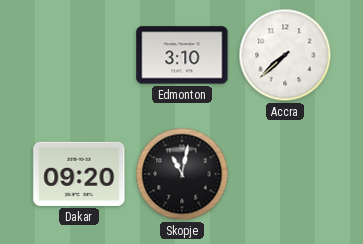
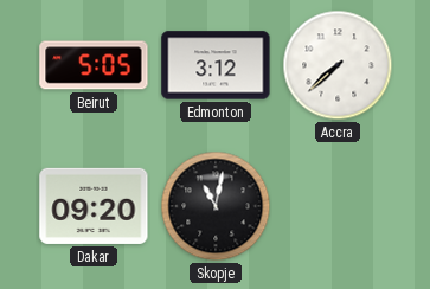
Beirut: none -> 5:05
Edmonton: 3:10 -> 3:12
